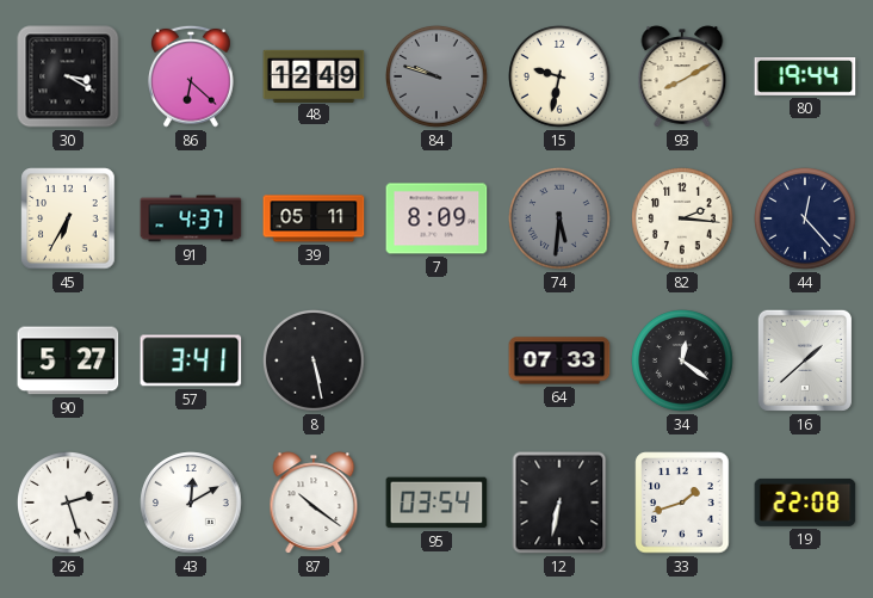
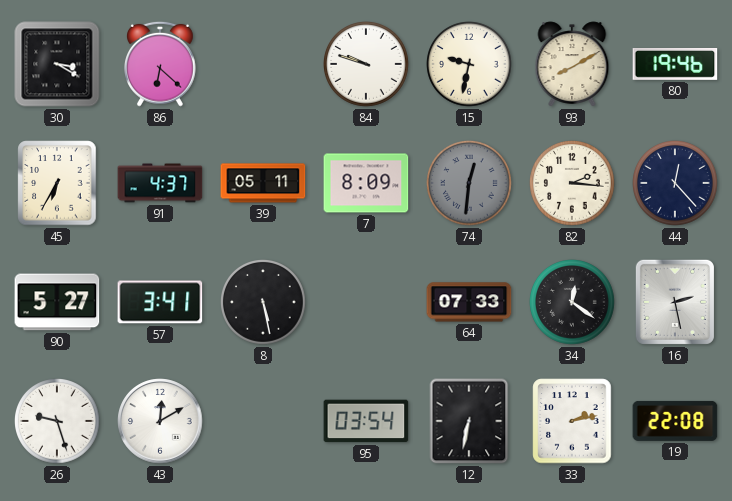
48: 12:49 -> none
84 dial: grey -> white
80: 19:44 -> 19:46
74: 5:31 -> 12:31
16: 1:38 -> 2:28
26: 2:27 -> 9:27
87: 10:21 -> none
33: 1:42 -> 2:13
